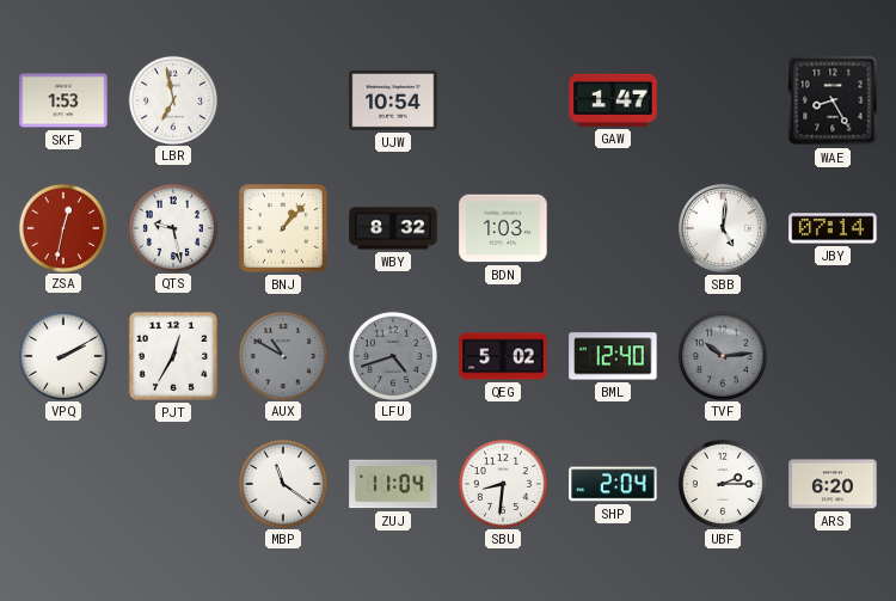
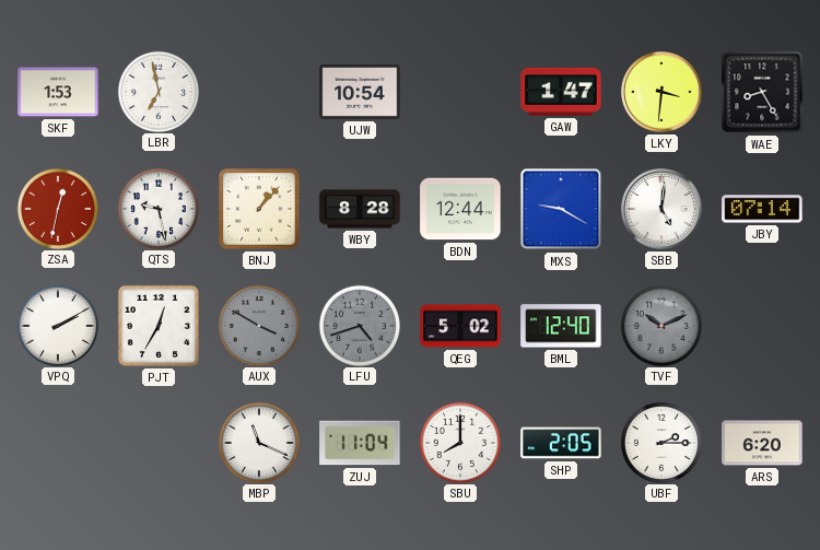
LKY: none -> 3:31
WBY: 8:32 -> 8:28
BDN: 1:03 -> 12:44
MXS: none -> 9:20
AUX: 10:50 -> 3:50
TVF: 10:14 -> 10:11
MBP: 11:21 -> 11:19
SBU: 8:31 -> 8:00
SHP: 2:04 -> 2:05
